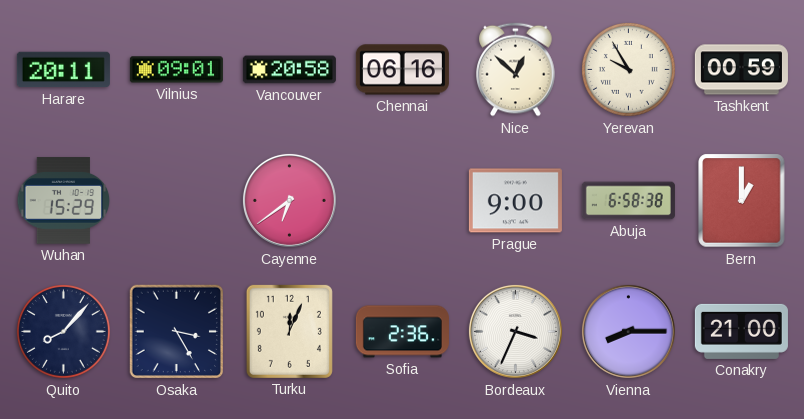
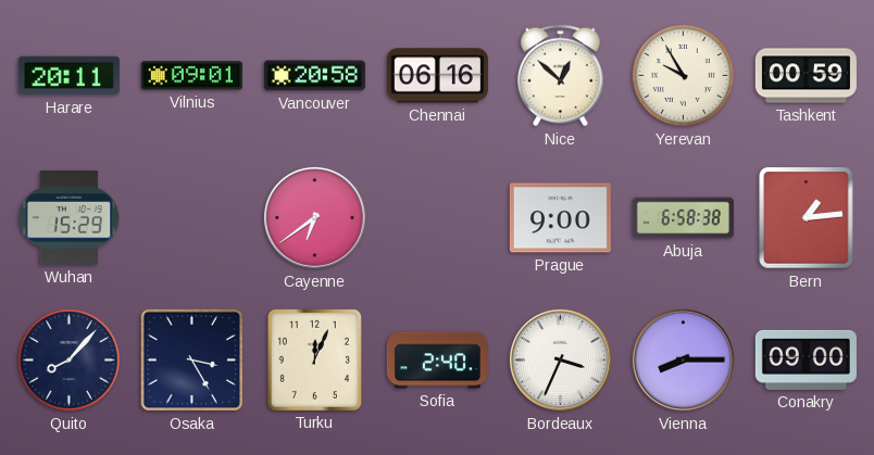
Bern: 1:00 -> 1:14
Sofia: 2:36 -> 2:40
Conakry: 21:00 -> 09:00
